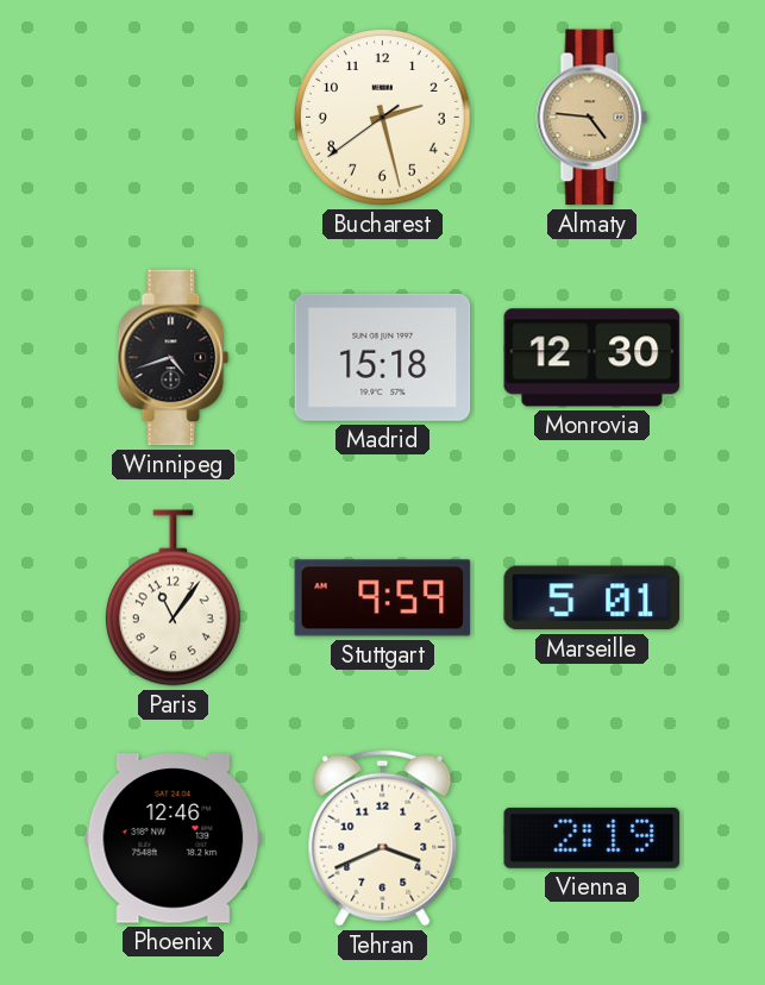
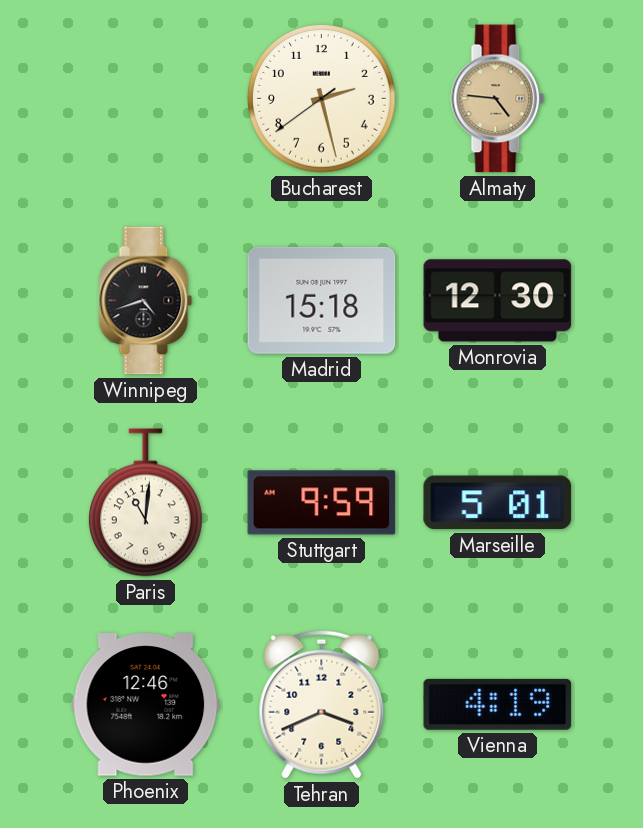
Paris: 11:06 -> 11:01
Vienna: 2:19 -> 4:19
